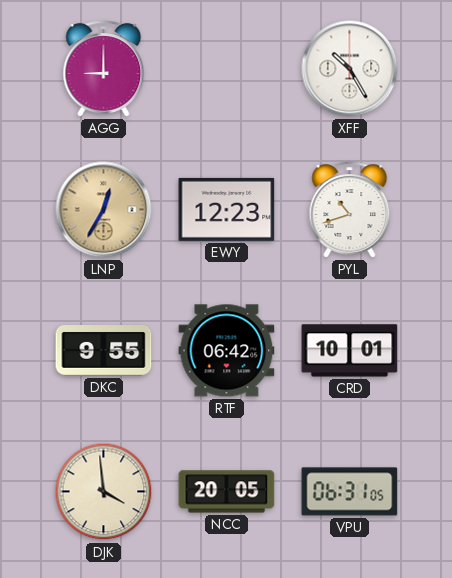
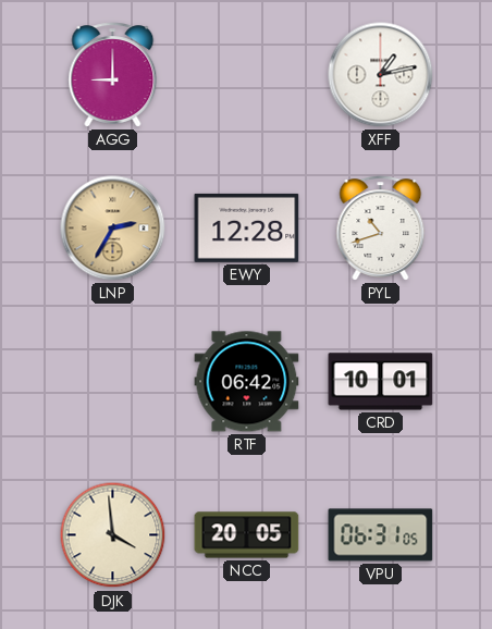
XFF: 10:25 -> 1:13
LNP: 12:35 -> 2:35
EWY: 12:23 -> 12:28
DKC: 9:55 -> none
